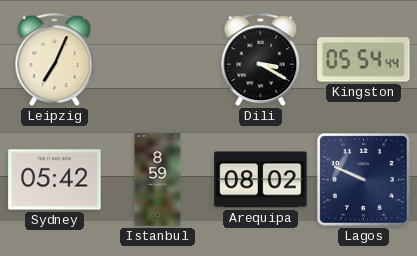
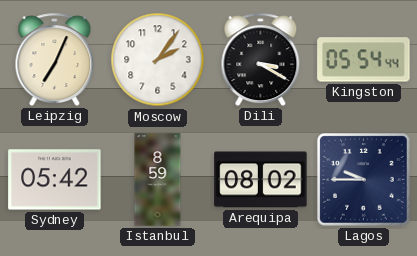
Moscow: none -> 2:06
Lagos: 9:49 -> 9:45
